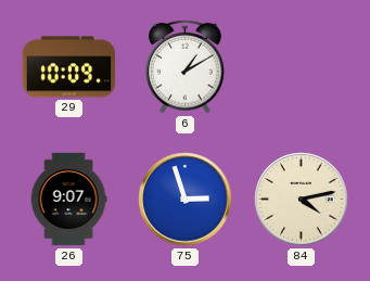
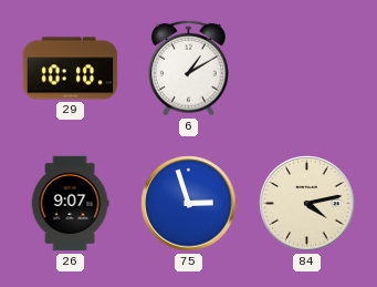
29: 10:09 -> 10:10
